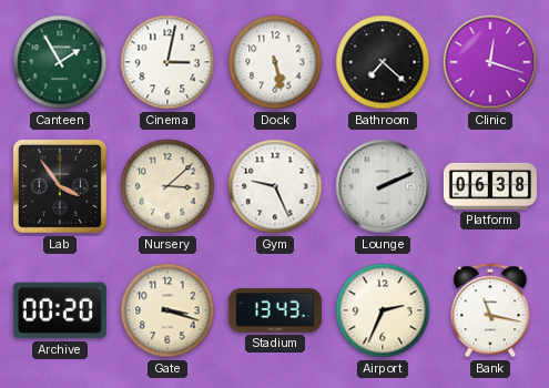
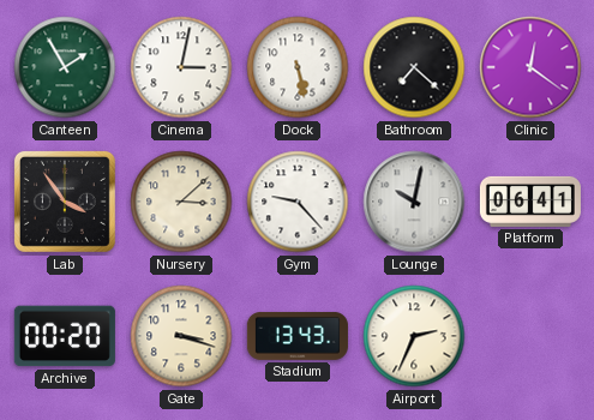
Clinic: 12:18 -> 12:21
Gym: 9:26 -> 9:23
Lounge: 2:11 -> 10:02
Platform: 06:38 -> 06:41
Bank: 11:17 -> none
